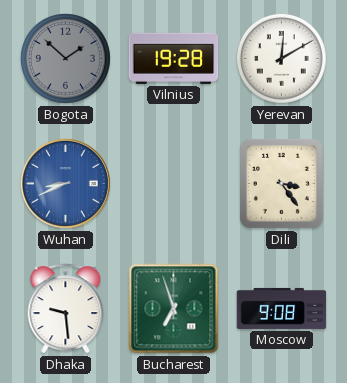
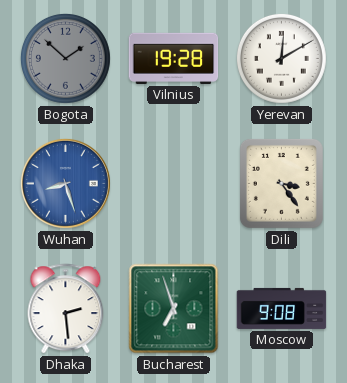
Wuhan: 8:41 -> 8:27
Dhaka: 9:29 -> 2:29
